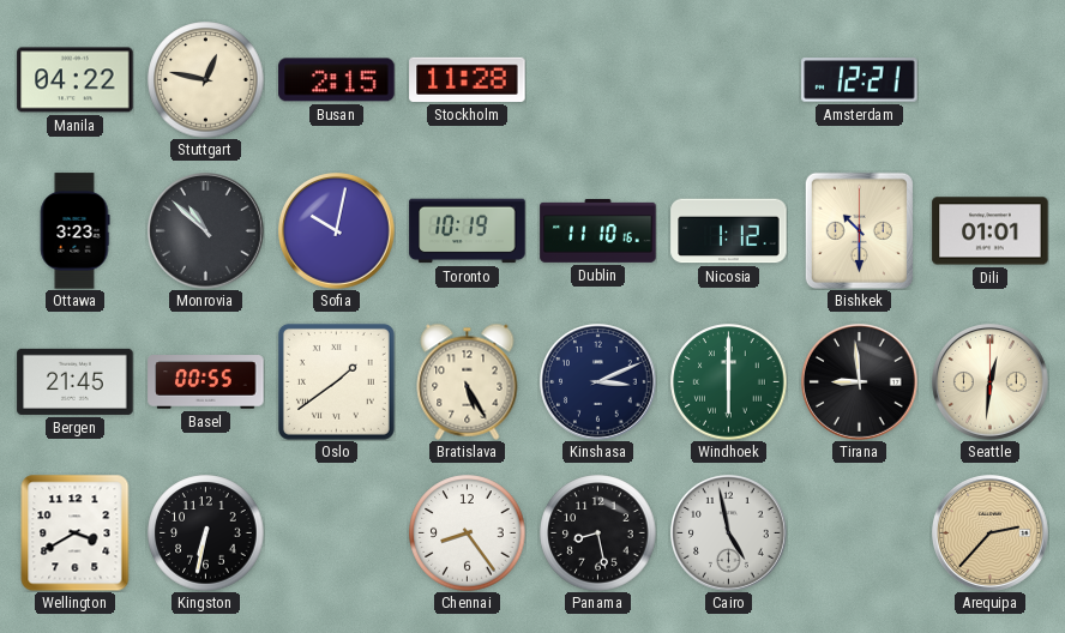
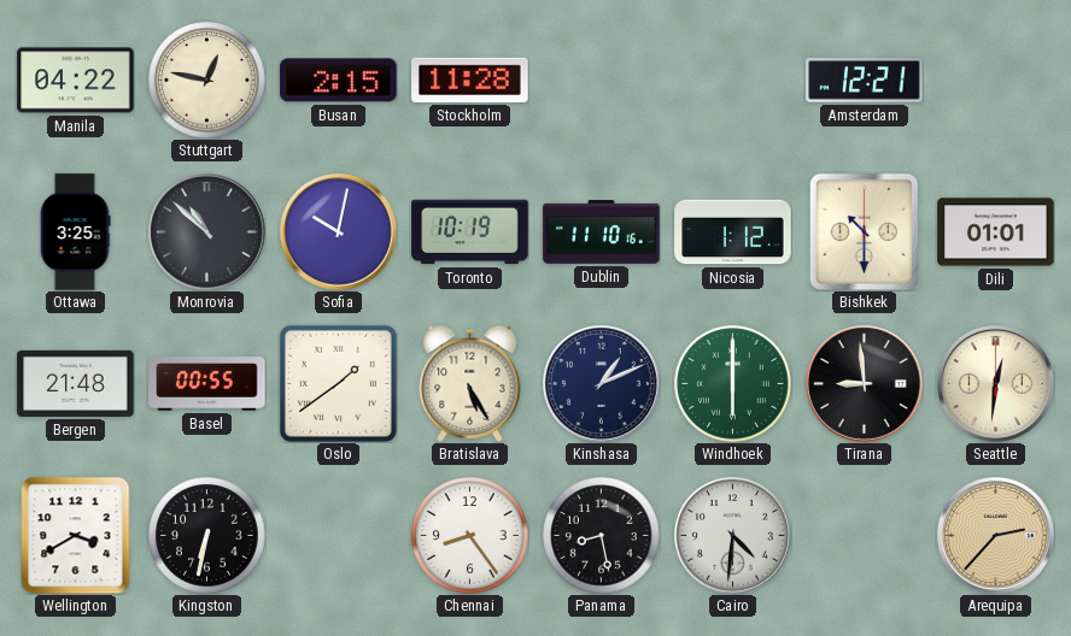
Ottawa: 3:23 -> 3:25
Bergen: 21:45 -> 21:48
Kinshasa: 3:11 -> 1:11
Cairo: 4:58 -> 4:31
